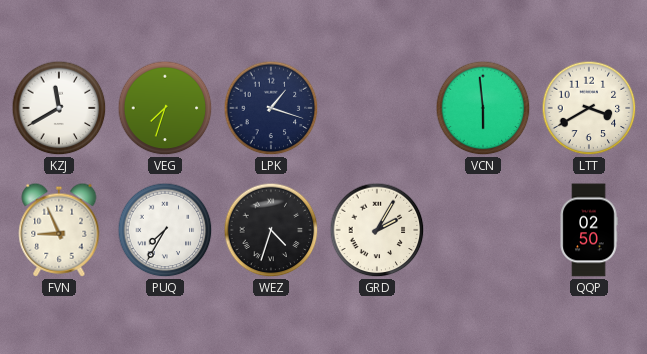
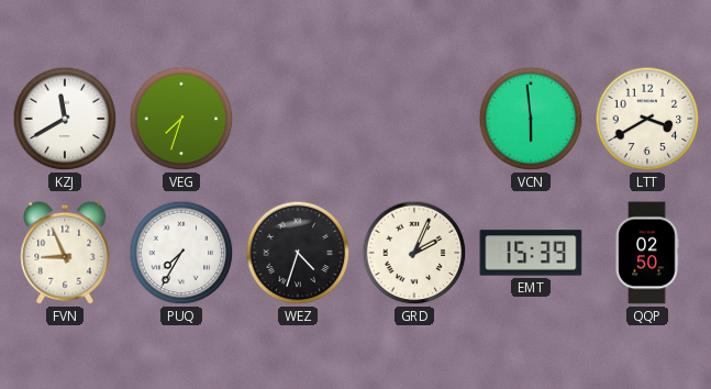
LPK: 1:18 -> none
GRD: 2:05 -> 2:04
EMT: none -> 15:39
